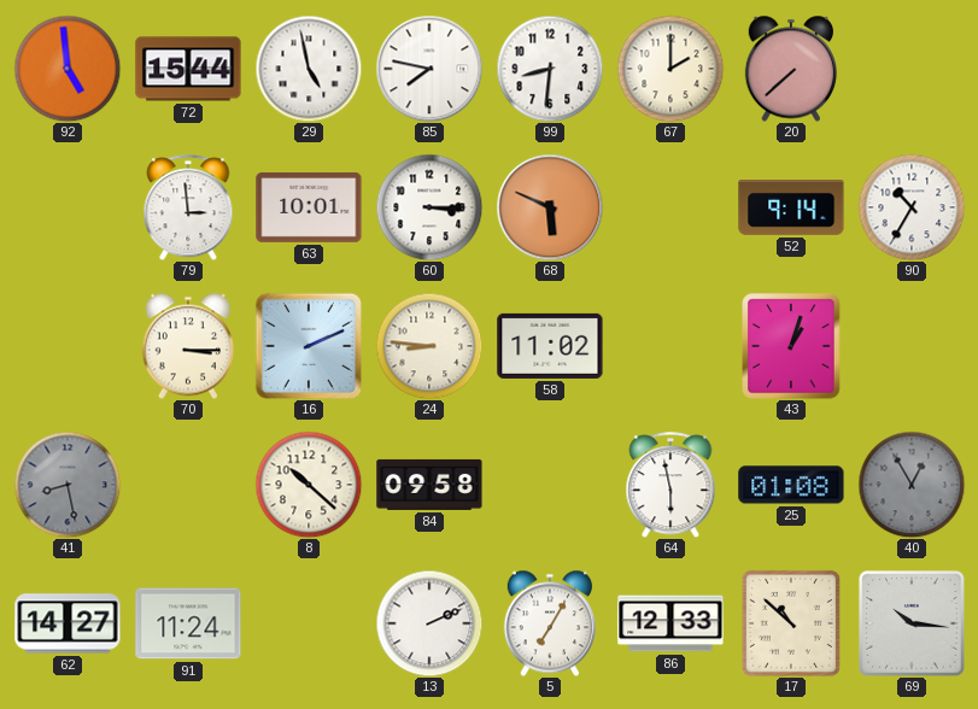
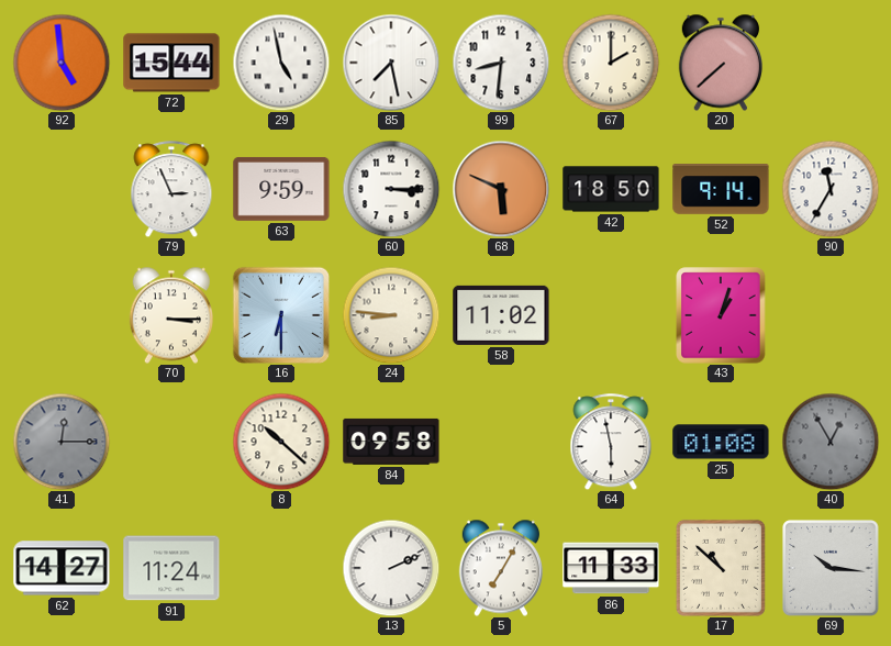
85: 7:47 -> 7:28
79: 2:59 -> 2:56
63: 10:01 -> 9:59
42: none -> 18:50
90: 10:35 -> 11:35
16: 2:11 -> 6:30
41: 8:28 -> 12:15
86: 12:33 -> 11:33
